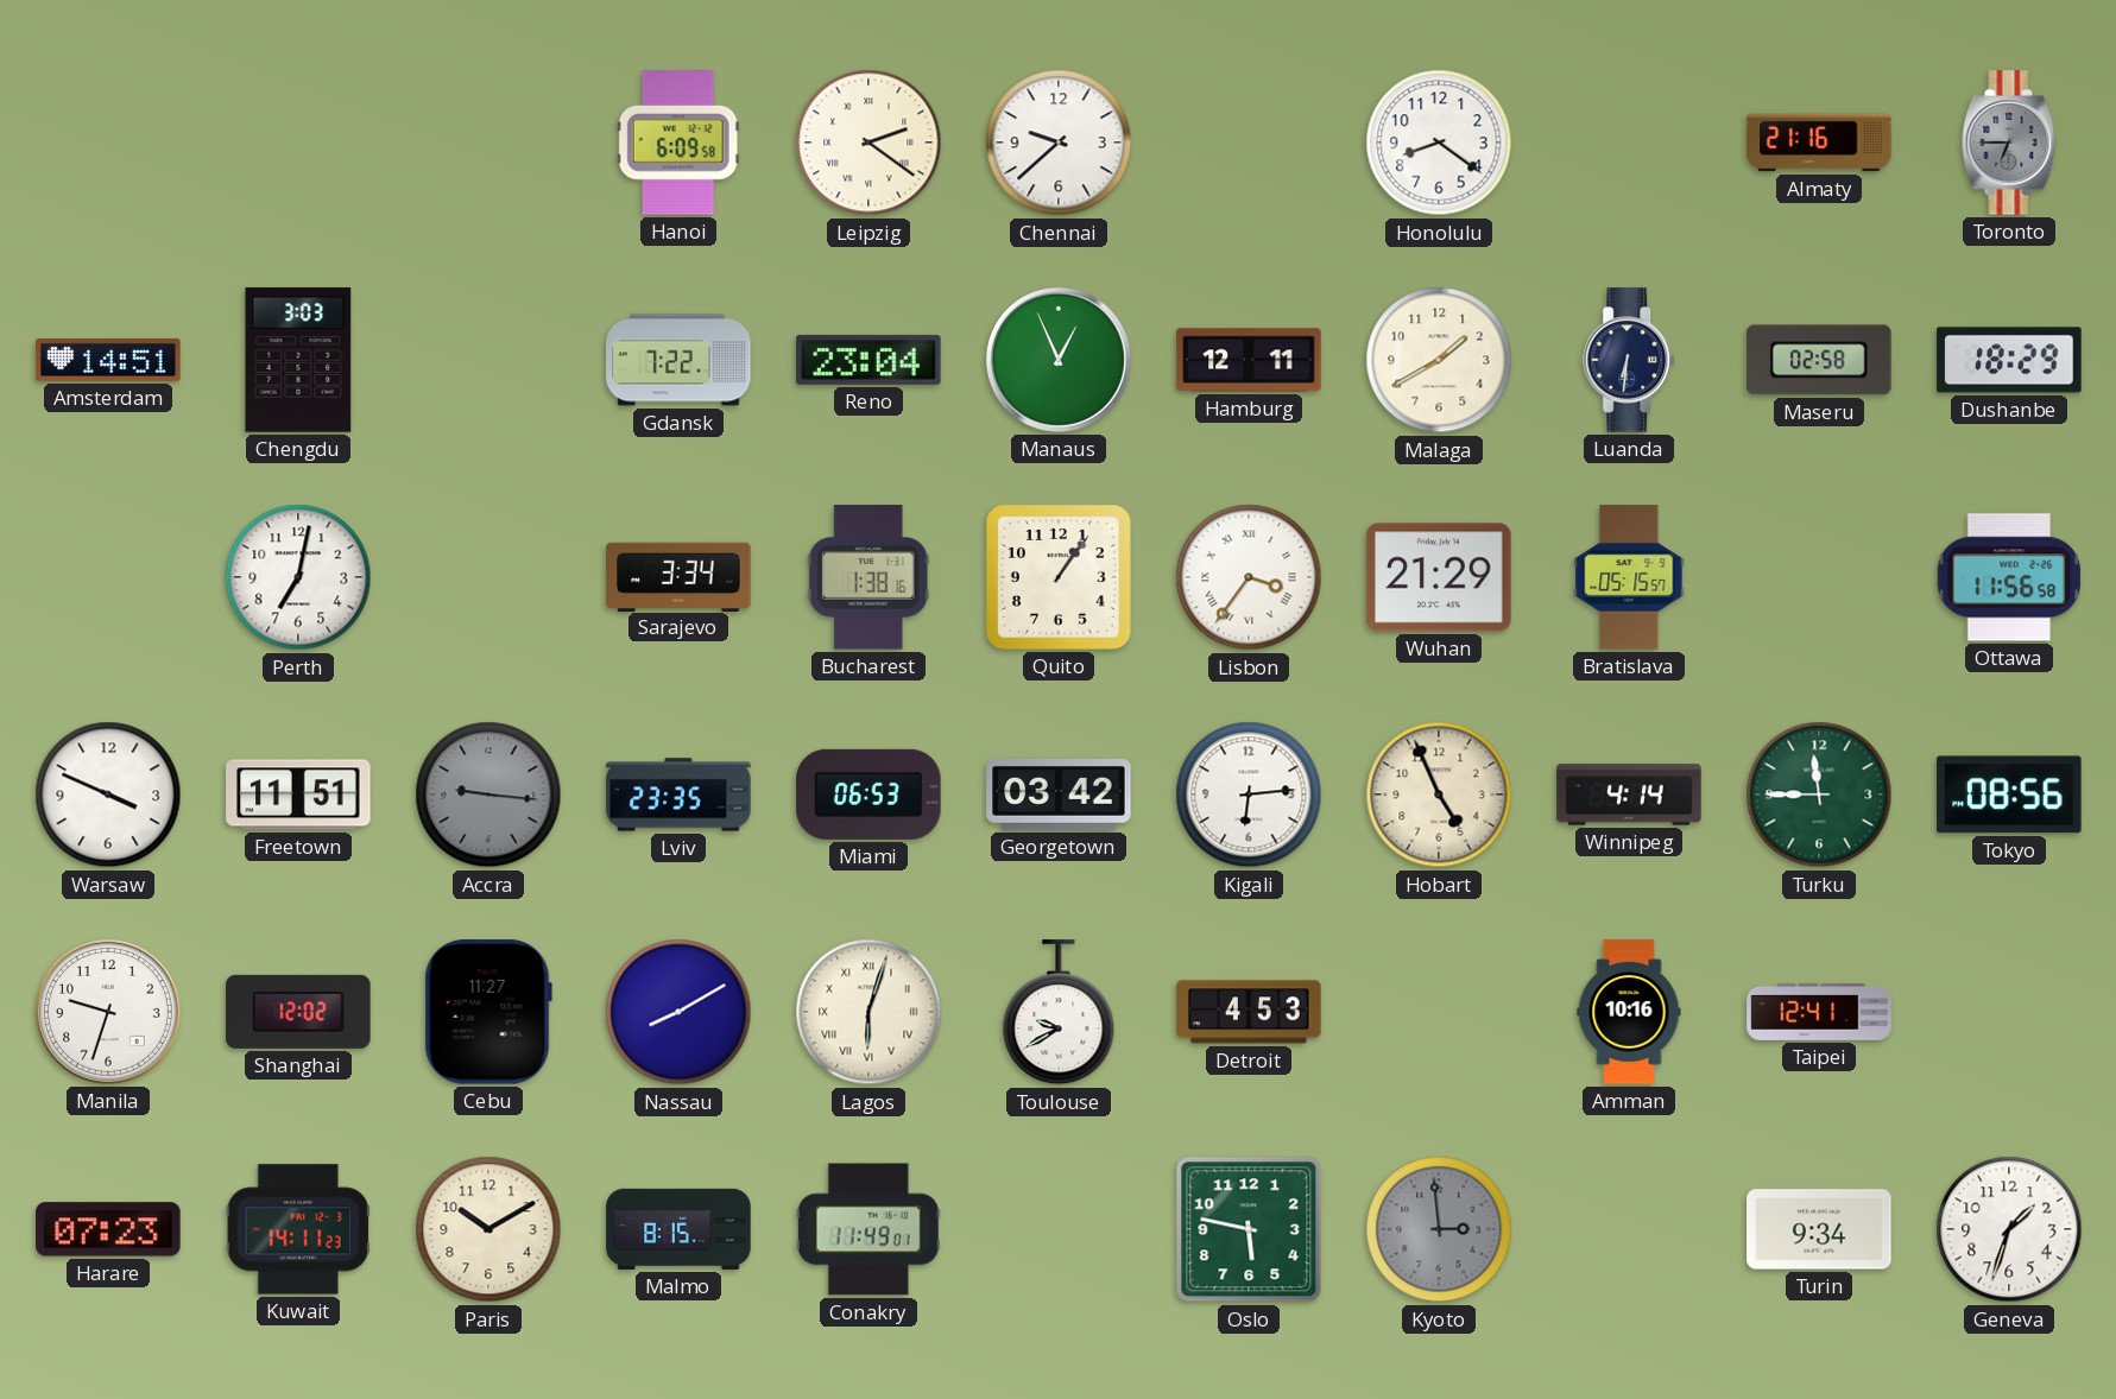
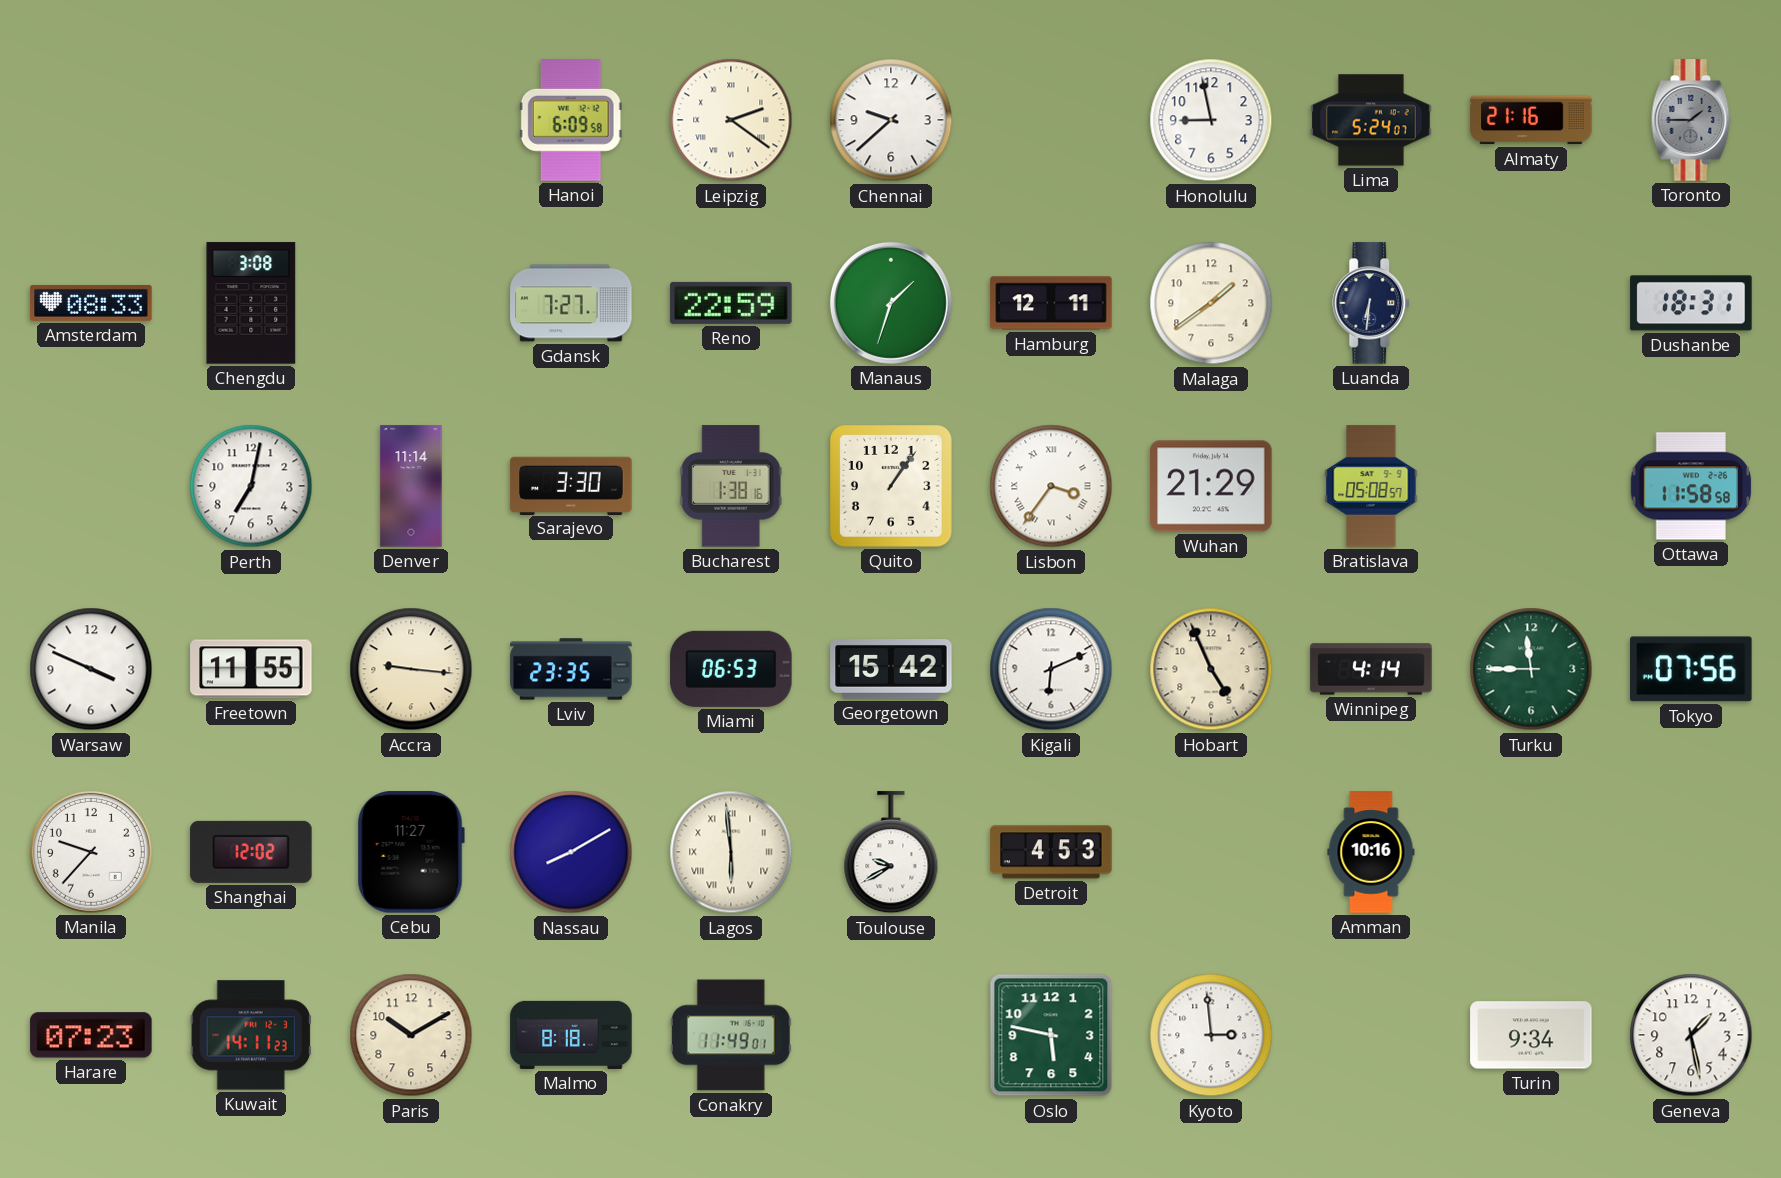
Honolulu: 8:21 -> 8:58
Lima: none -> 5:24
Toronto: 6:45 -> 1:45
Amsterdam: 14:51 -> 08:33
Chengdu: 3:03 -> 3:08
Gdansk: 7:22 -> 7:27
Reno: 23:04 -> 22:59
Manaus: 12:56 -> 1:33
Malaga: 1:40 -> 1:39
Maseru: 02:58 -> none
Dushanbe: 18:29 -> 18:31
Denver: none -> 11:14
Sarajevo: 3:34 -> 3:30
Bratislava: 05:15 -> 05:08
Ottawa: 11:56 -> 11:58
Freetown: 11:51 -> 11:55
Accra dial: grey -> cream
Georgetown: 03:42 -> 15:42
Kigali: 6:14 -> 6:11
Tokyo: 08:56 -> 07:56
Manila: 9:33 -> 9:37
Lagos: 6:03 -> 5:59
Taipei: 12:41 -> none
Malmo: 8:15 -> 8:18
Kyoto dial: grey -> white
Geneva: 1:33 -> 1:28
